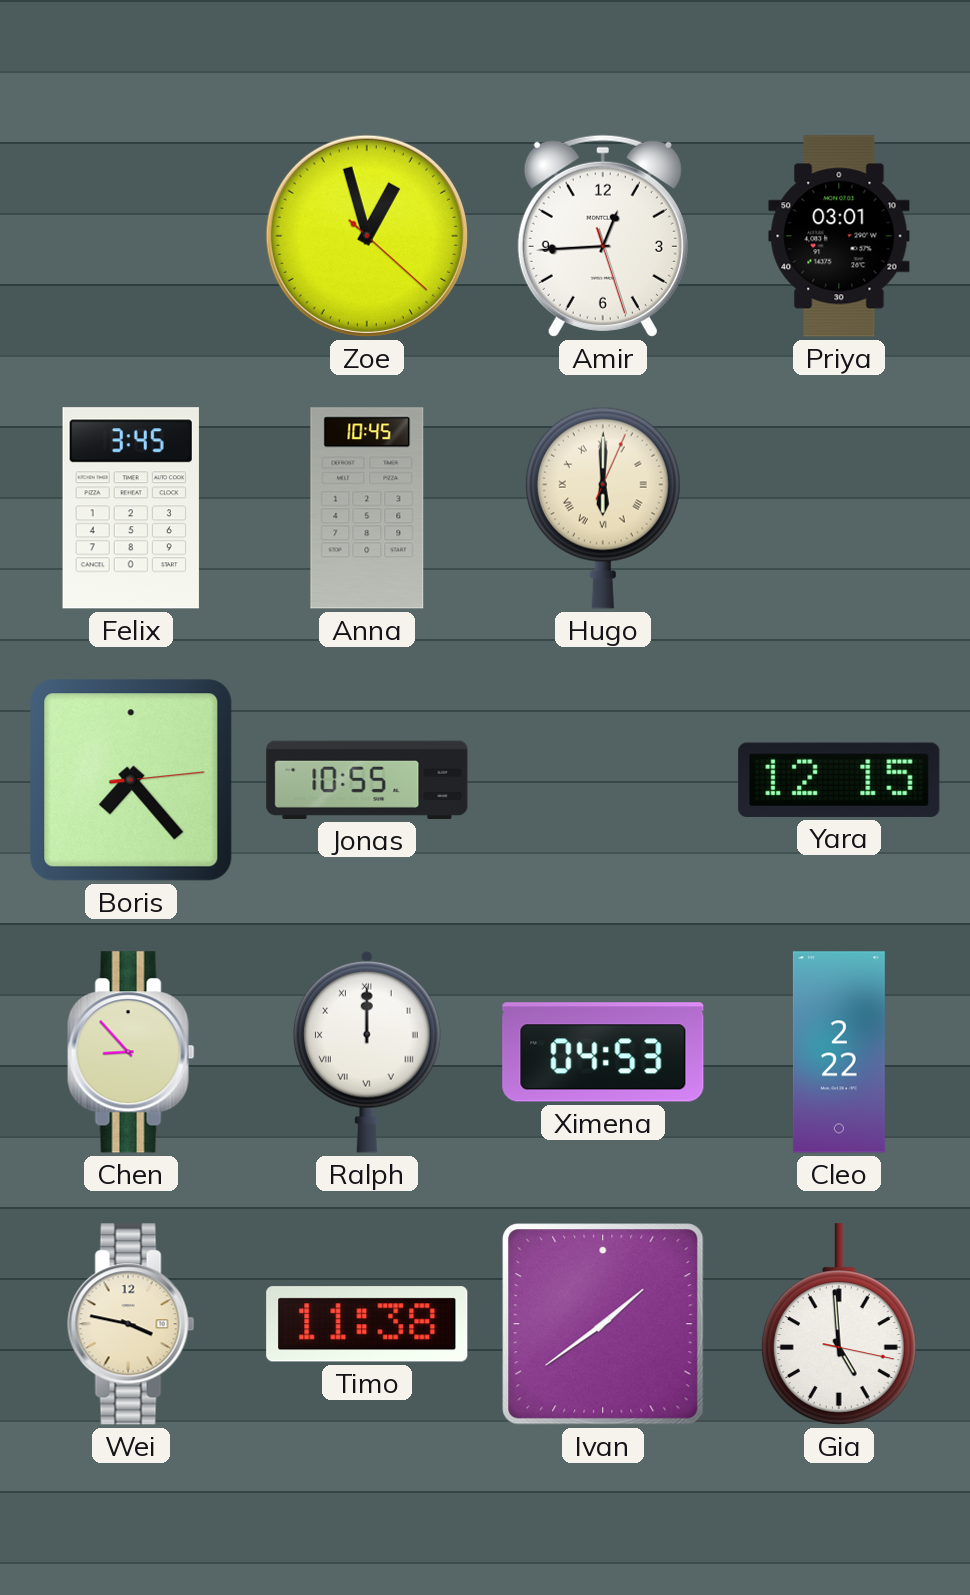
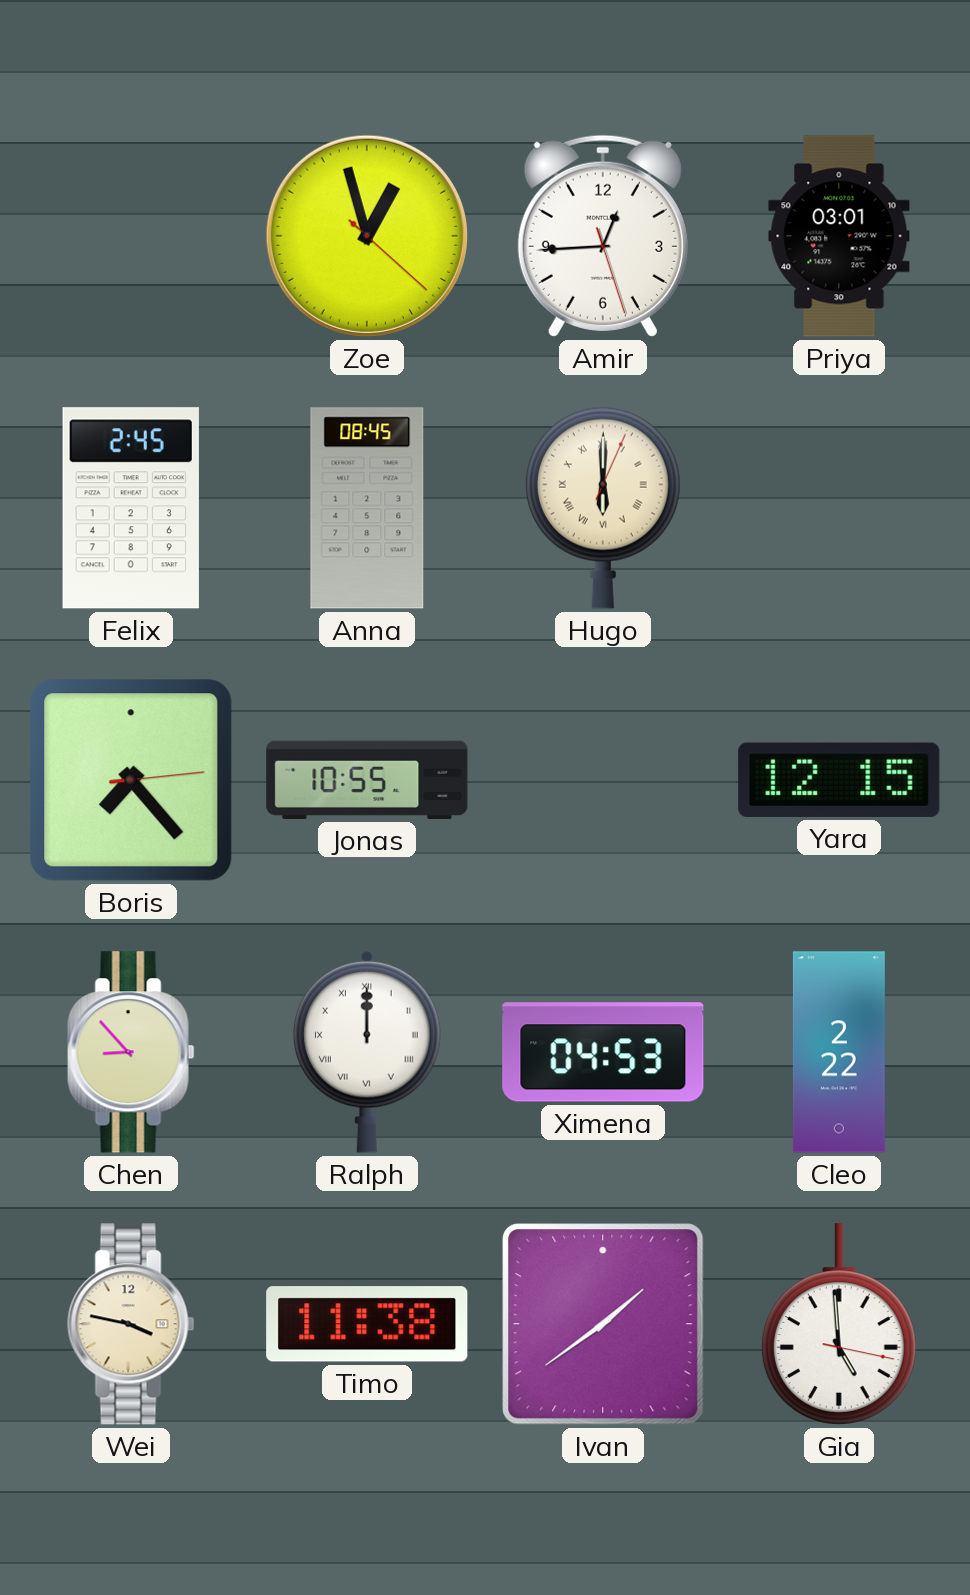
Felix: 3:45 -> 2:45
Anna: 10:45 -> 08:45
